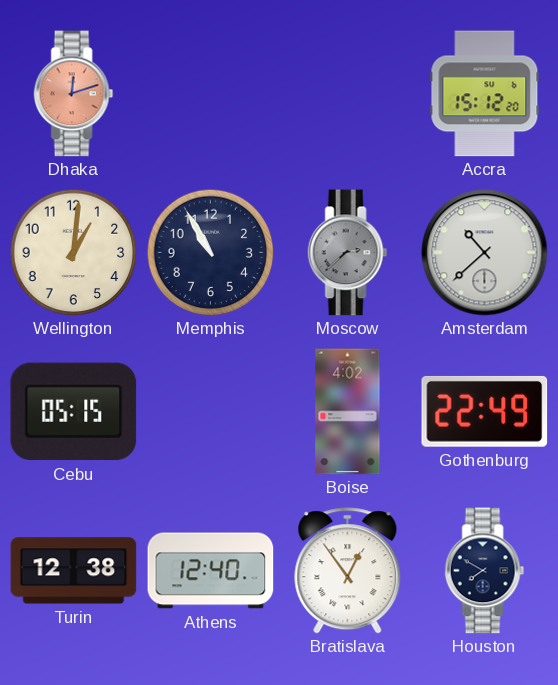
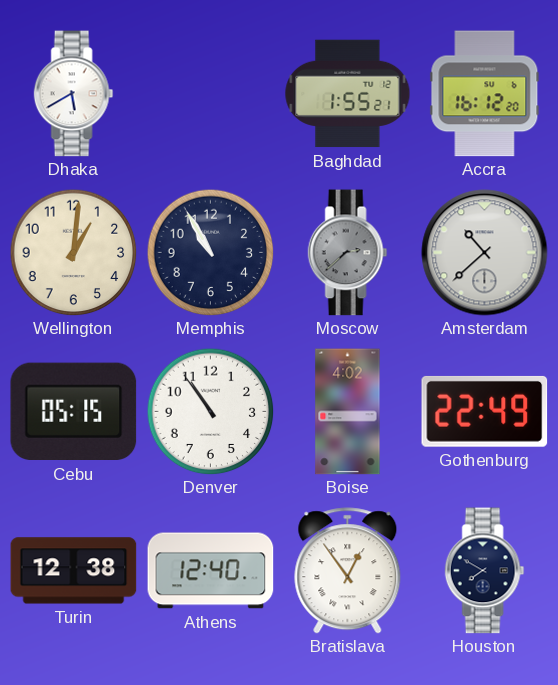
Dhaka: 12:12 -> 5:40
Dhaka dial: salmon -> white
Baghdad: none -> 1:55
Accra: 15:12 -> 16:12
Denver: none -> 10:54
